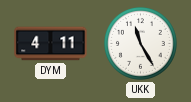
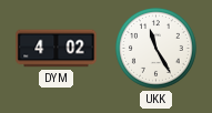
DYM: 4:11 -> 4:02
